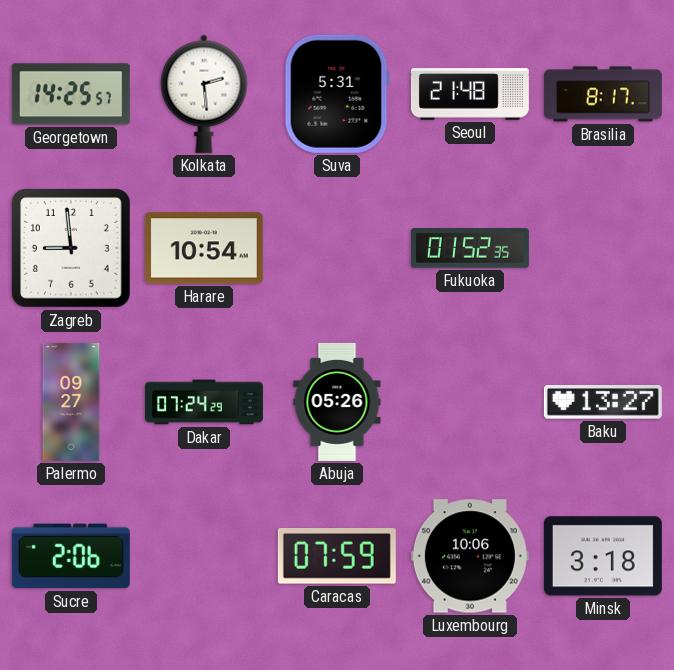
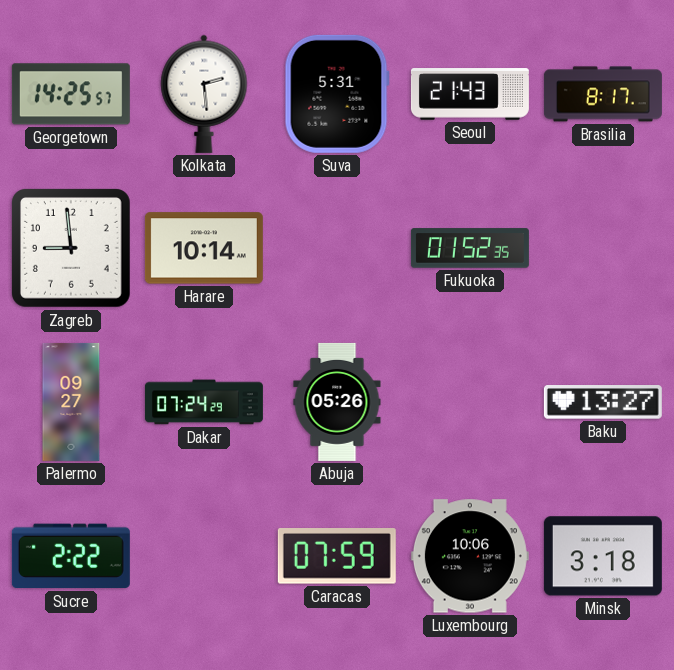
Seoul: 21:48 -> 21:43
Harare: 10:54 -> 10:14
Sucre: 2:06 -> 2:22
